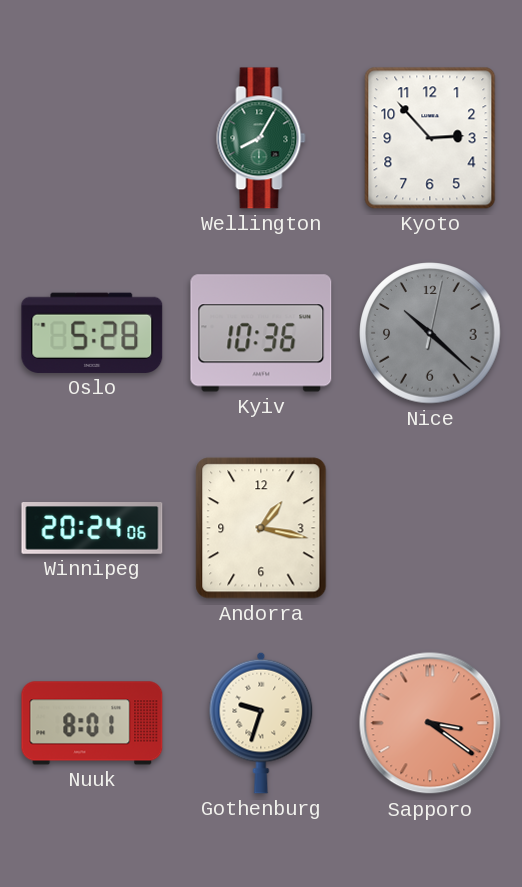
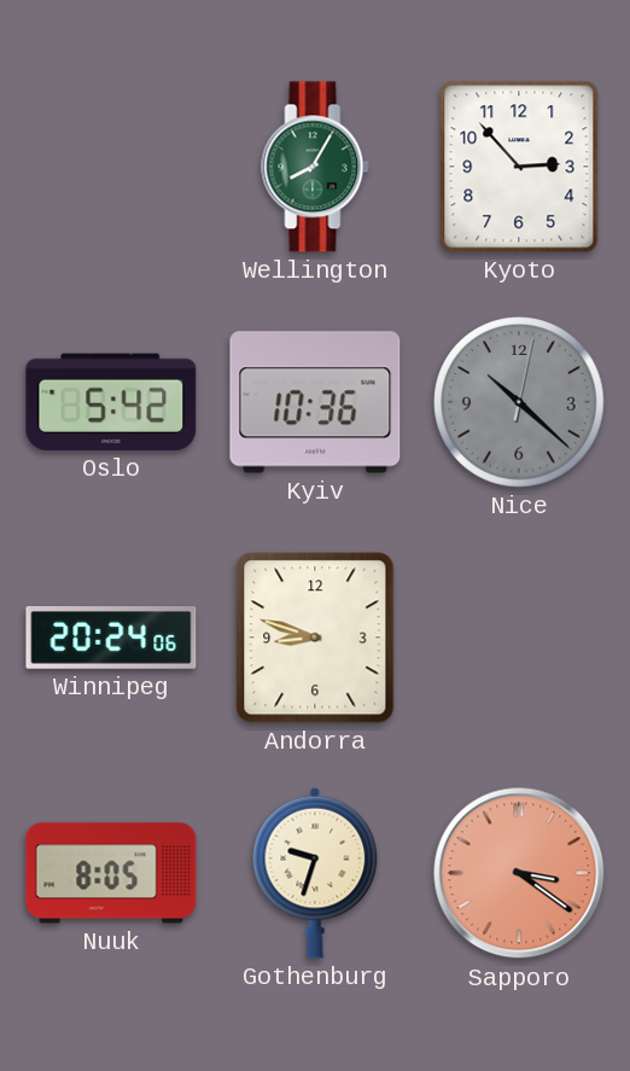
Oslo: 5:28 -> 5:42
Andorra: 1:17 -> 8:48
Nuuk: 8:01 -> 8:05
